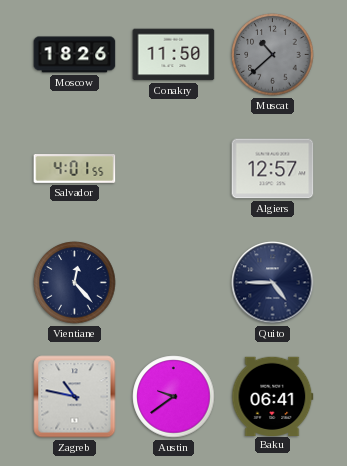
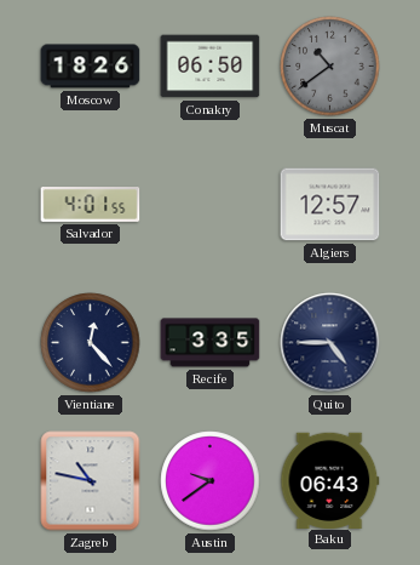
Conakry: 11:50 -> 06:50
Muscat: 10:38 -> 10:39
Recife: none -> 3:35
Baku: 06:41 -> 06:43
